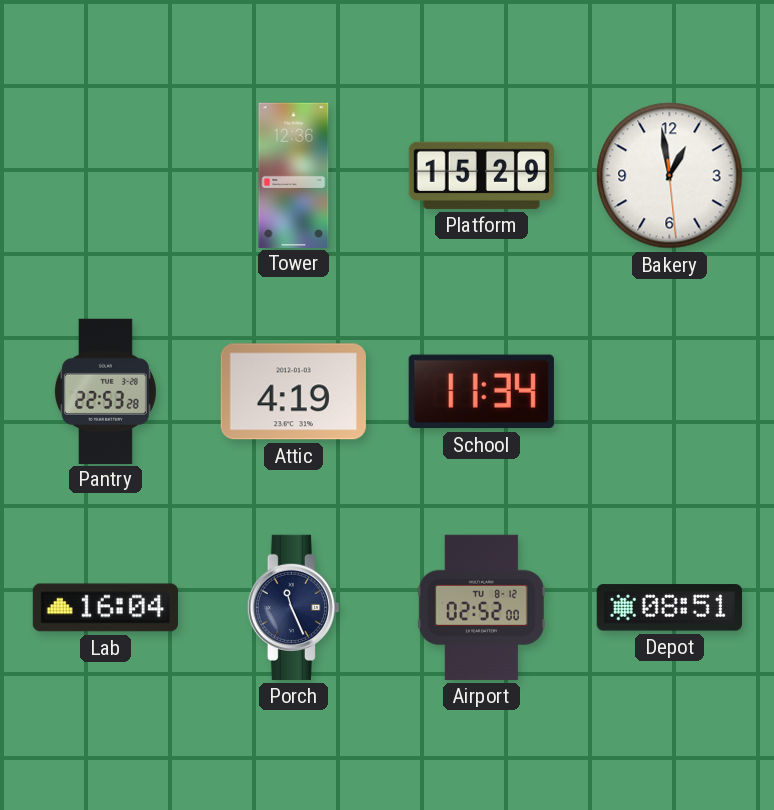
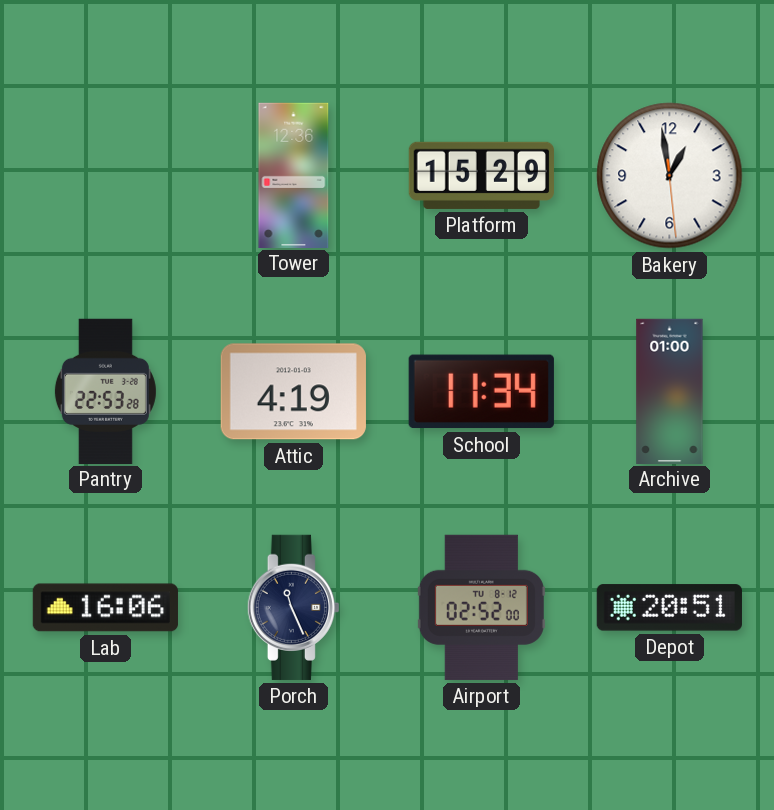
Archive: none -> 01:00
Lab: 16:04 -> 16:06
Depot: 08:51 -> 20:51
